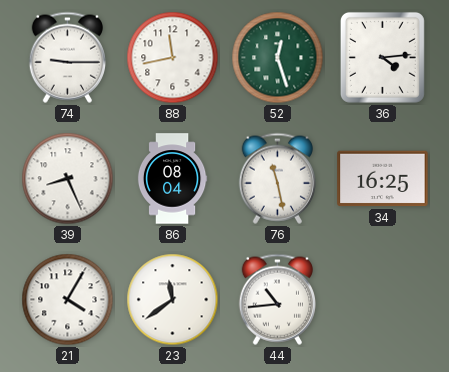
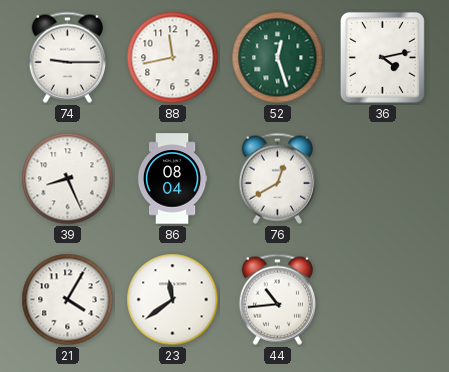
36: 4:14 -> 4:13
76: 11:28 -> 12:40
34: 16:25 -> none
